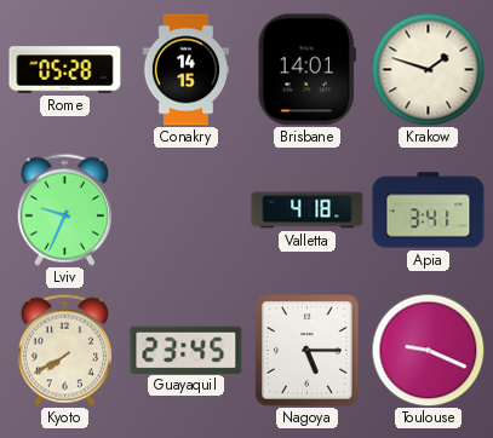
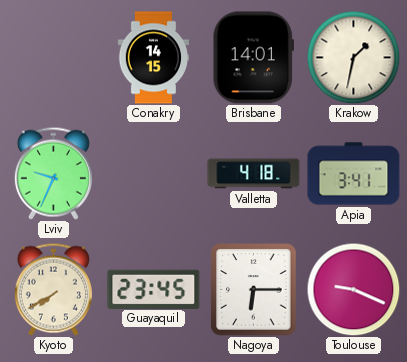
Rome: 05:28 -> none
Krakow: 1:48 -> 1:32
Nagoya: 5:15 -> 6:15
